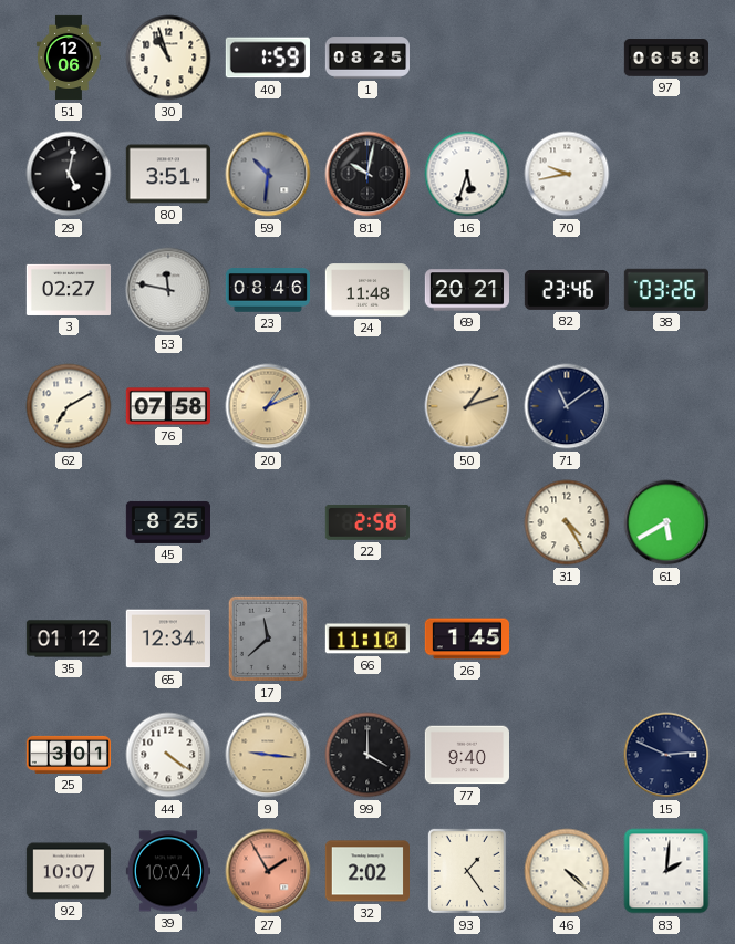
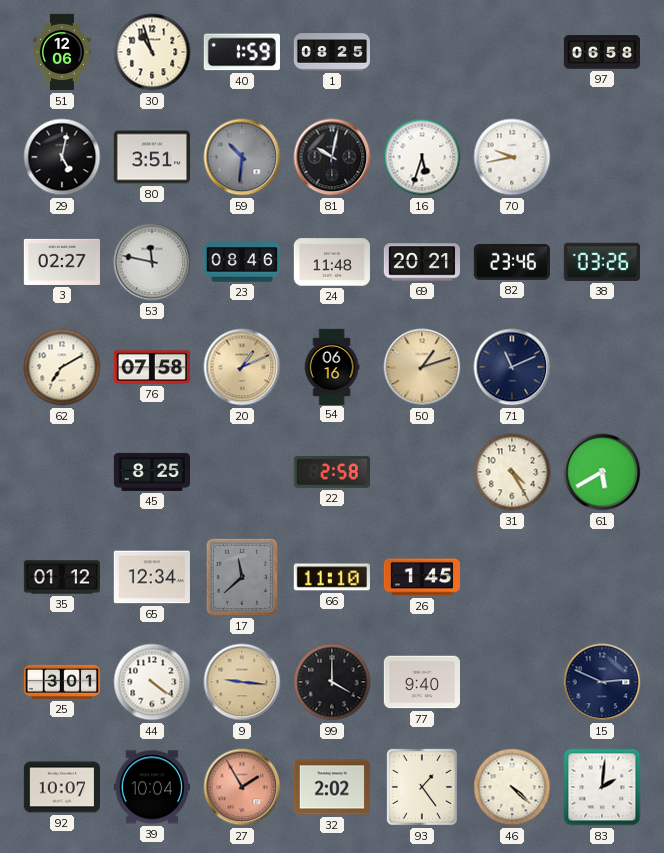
54: none -> 06:16
71: 11:09 -> 11:11
